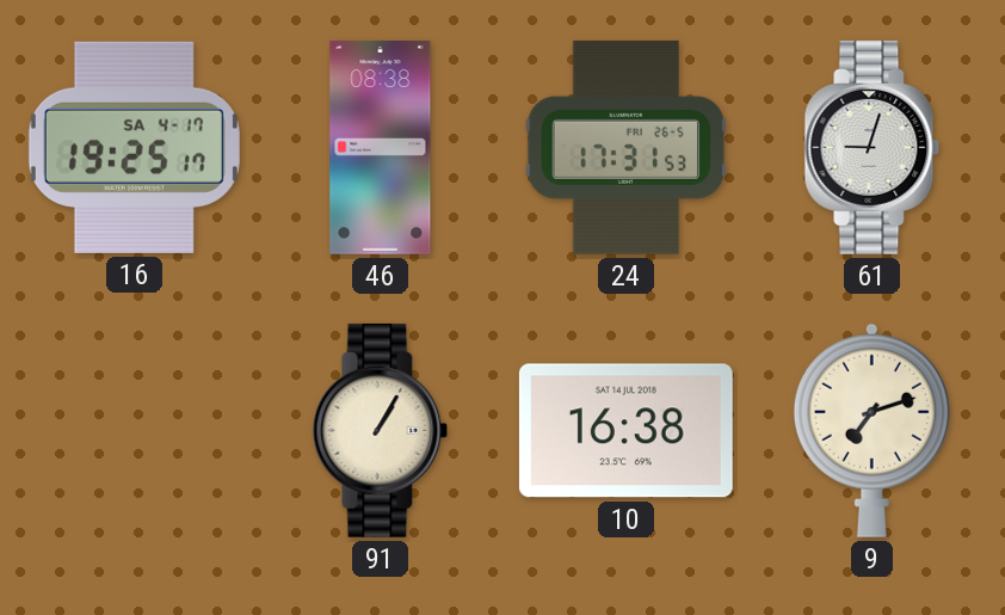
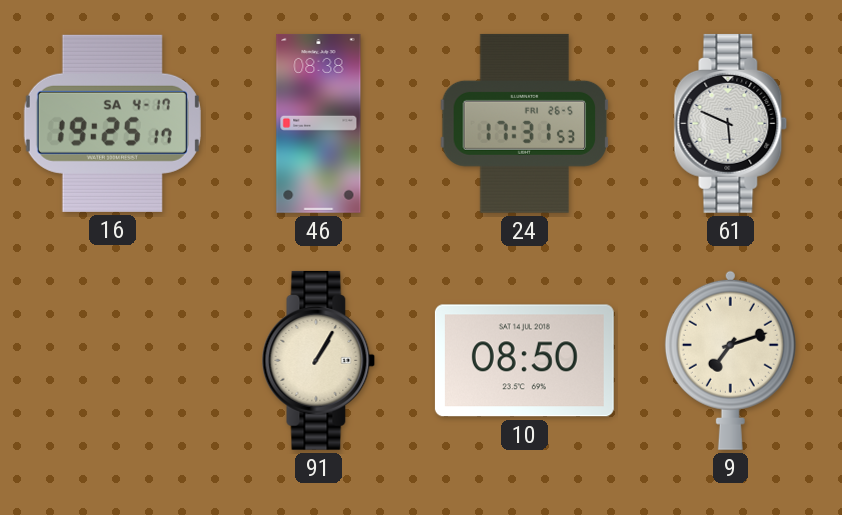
61: 9:03 -> 5:49
10: 16:38 -> 08:50
